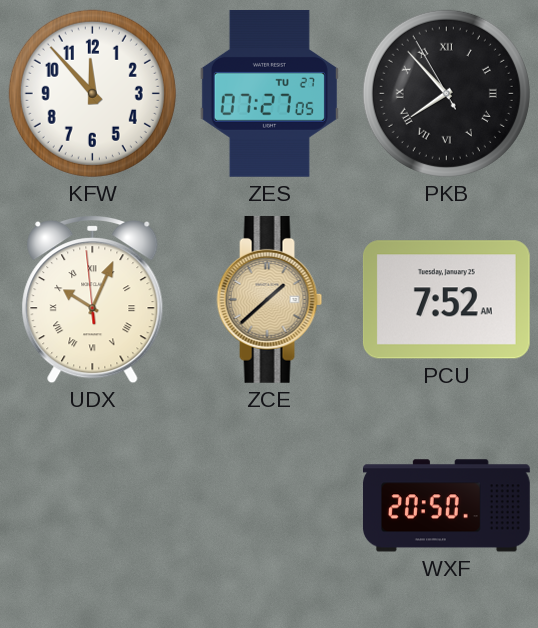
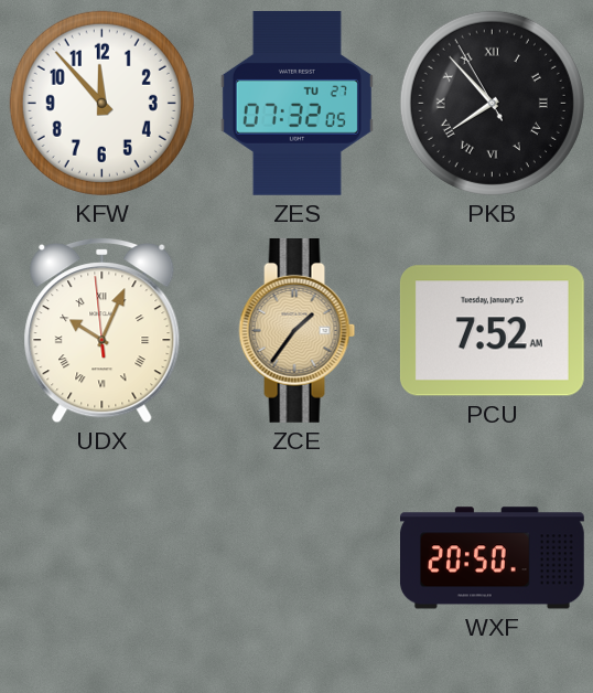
ZES: 07:27 -> 07:32
ZCE: 1:38 -> 1:36
